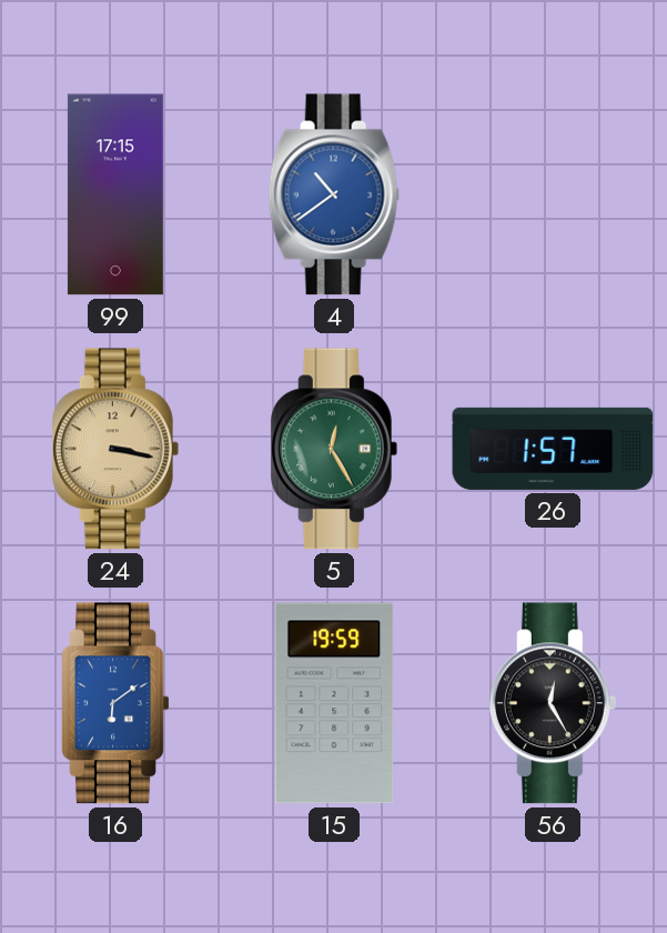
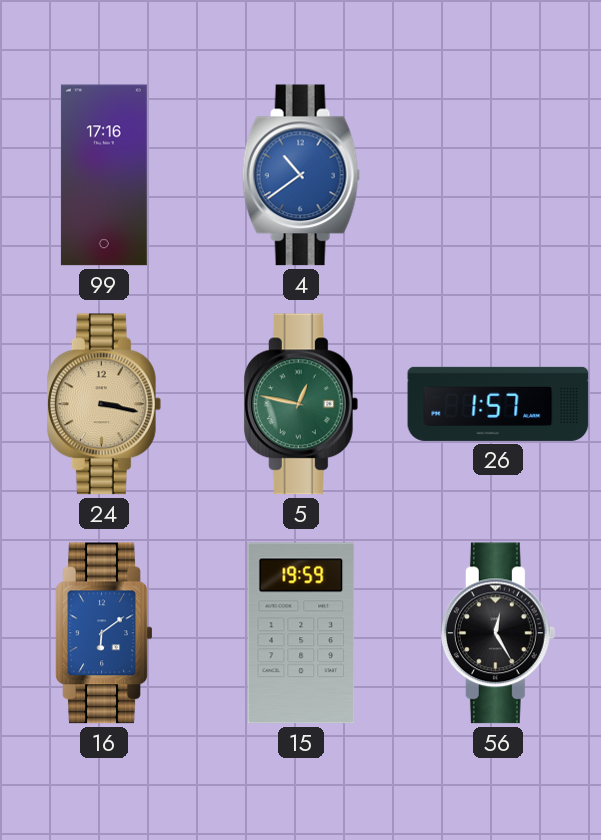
99: 17:15 -> 17:16
5: 12:25 -> 12:47
